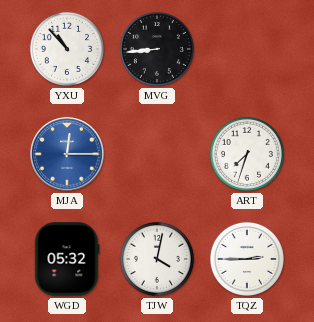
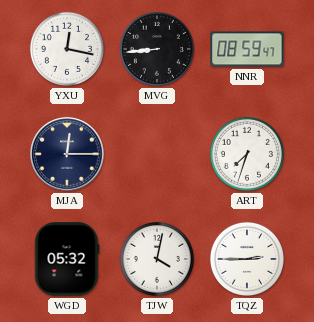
YXU: 10:53 -> 12:17
NNR: none -> 08:59
MJA dial: blue -> navy
